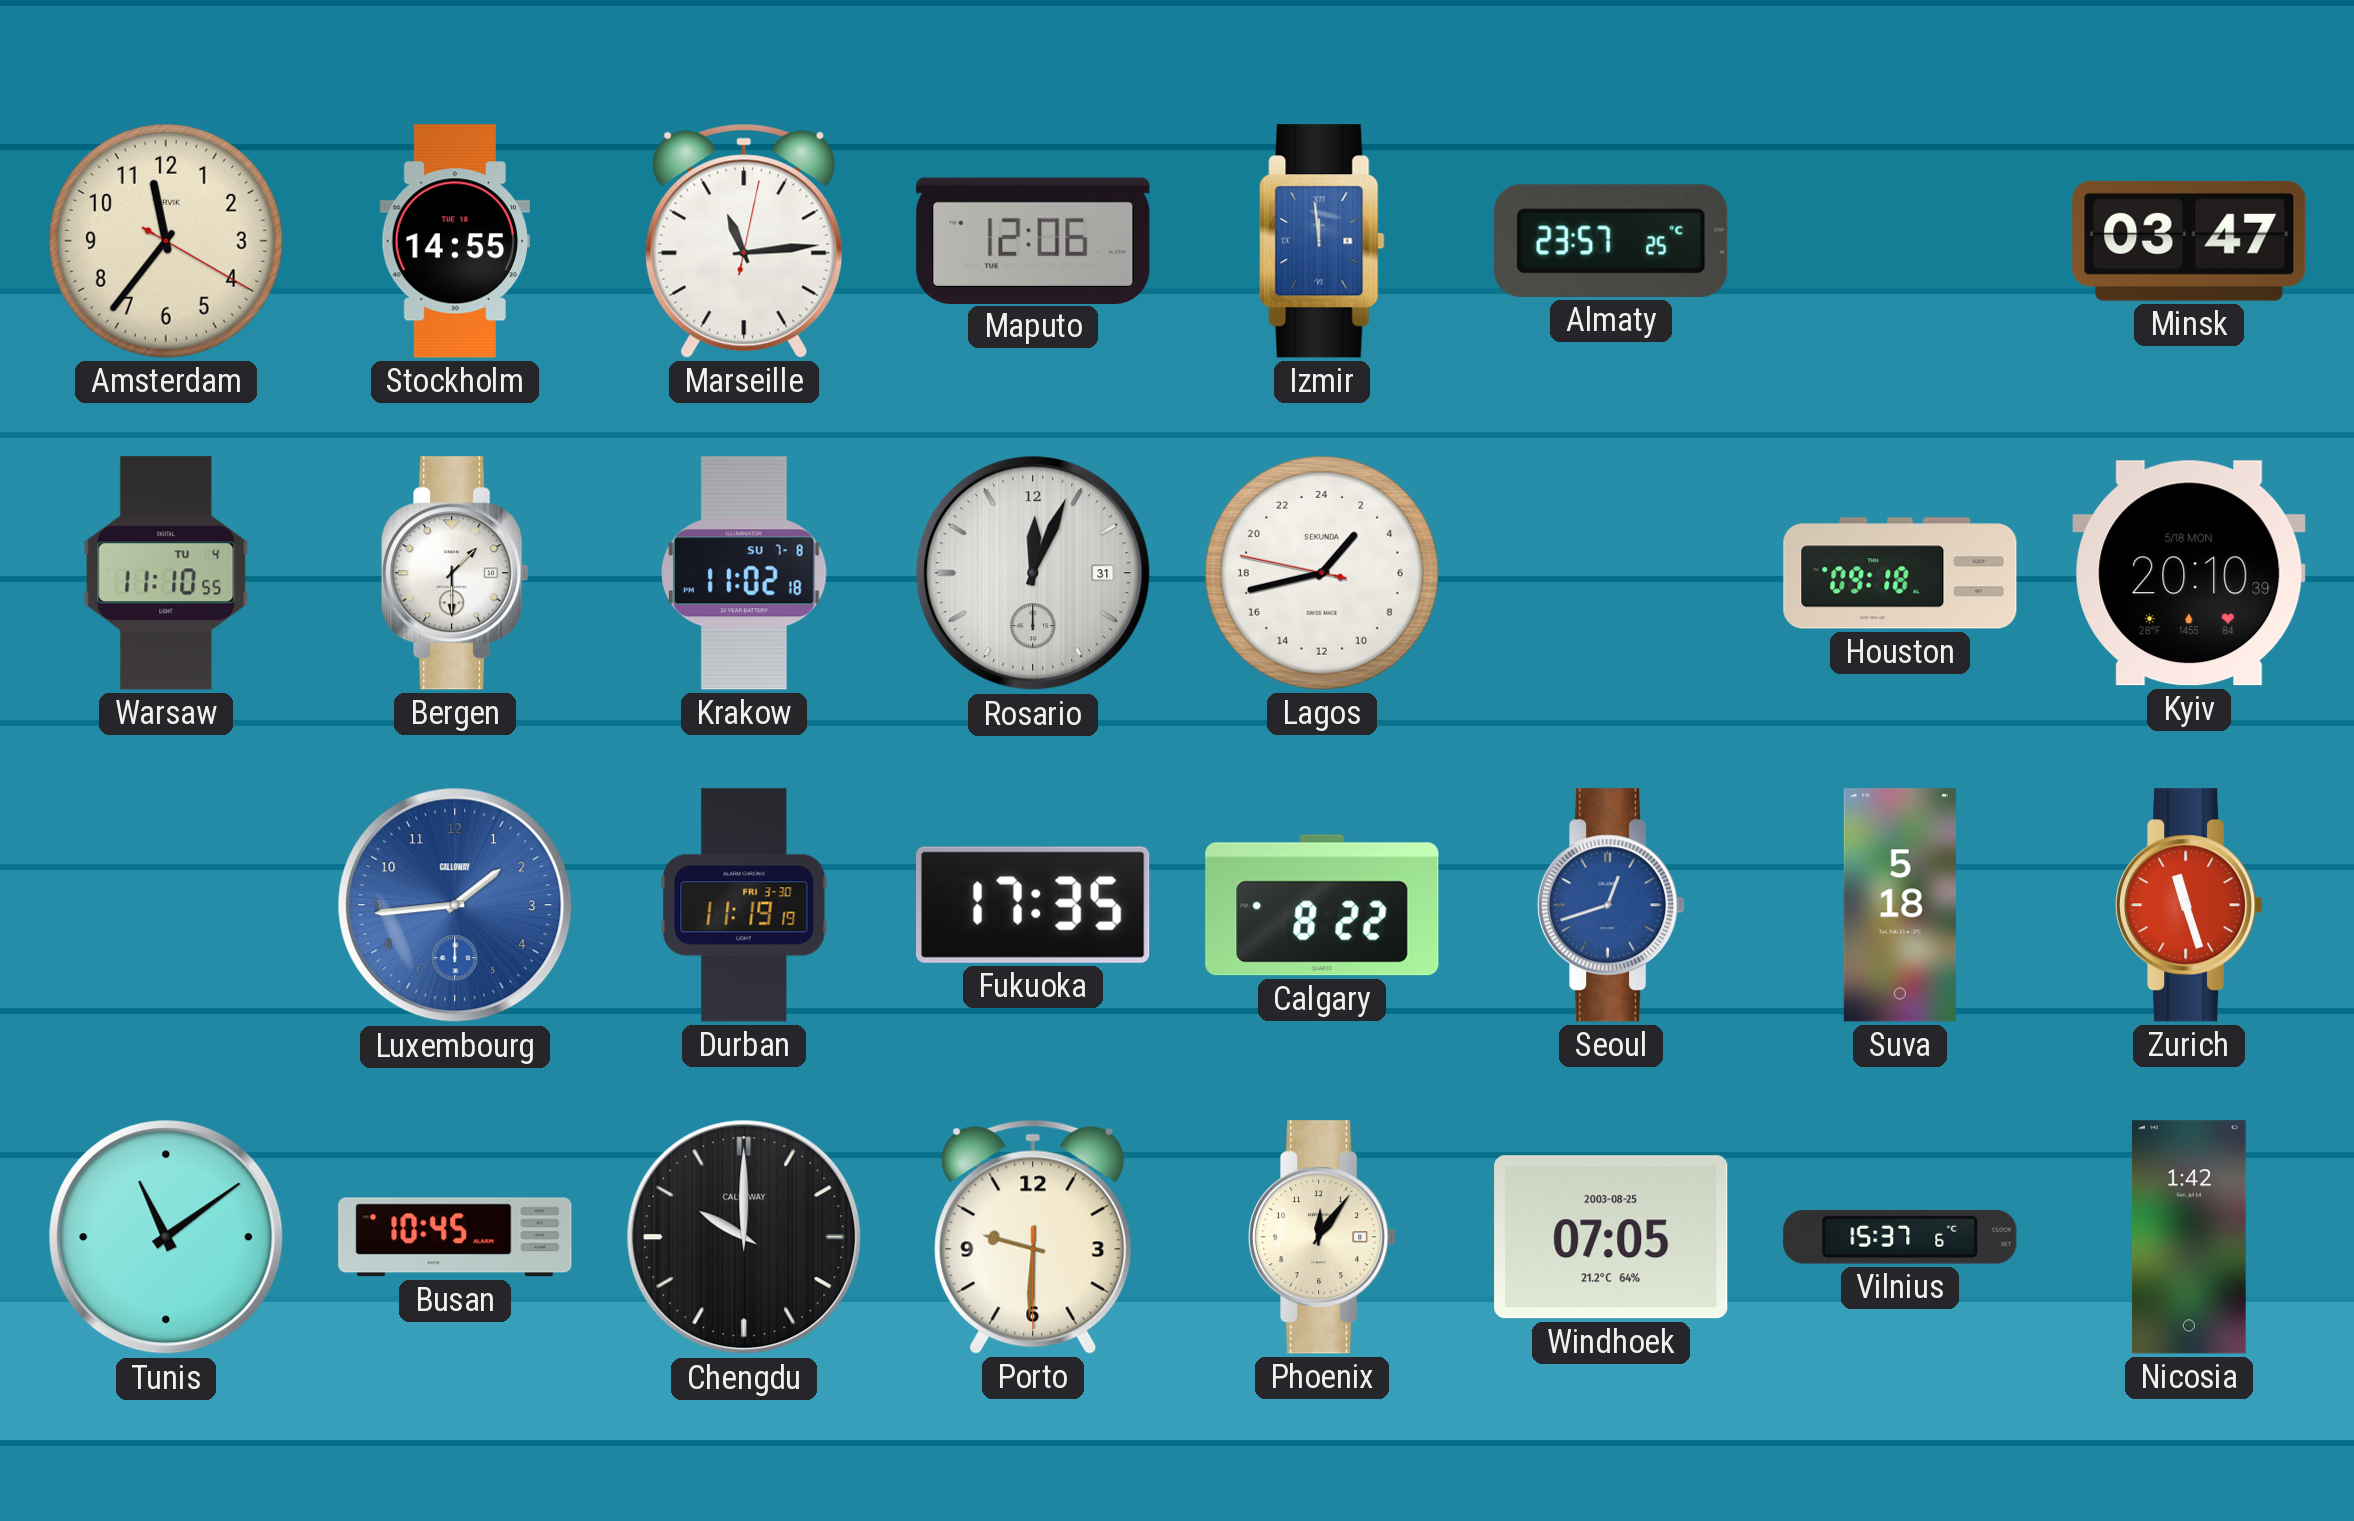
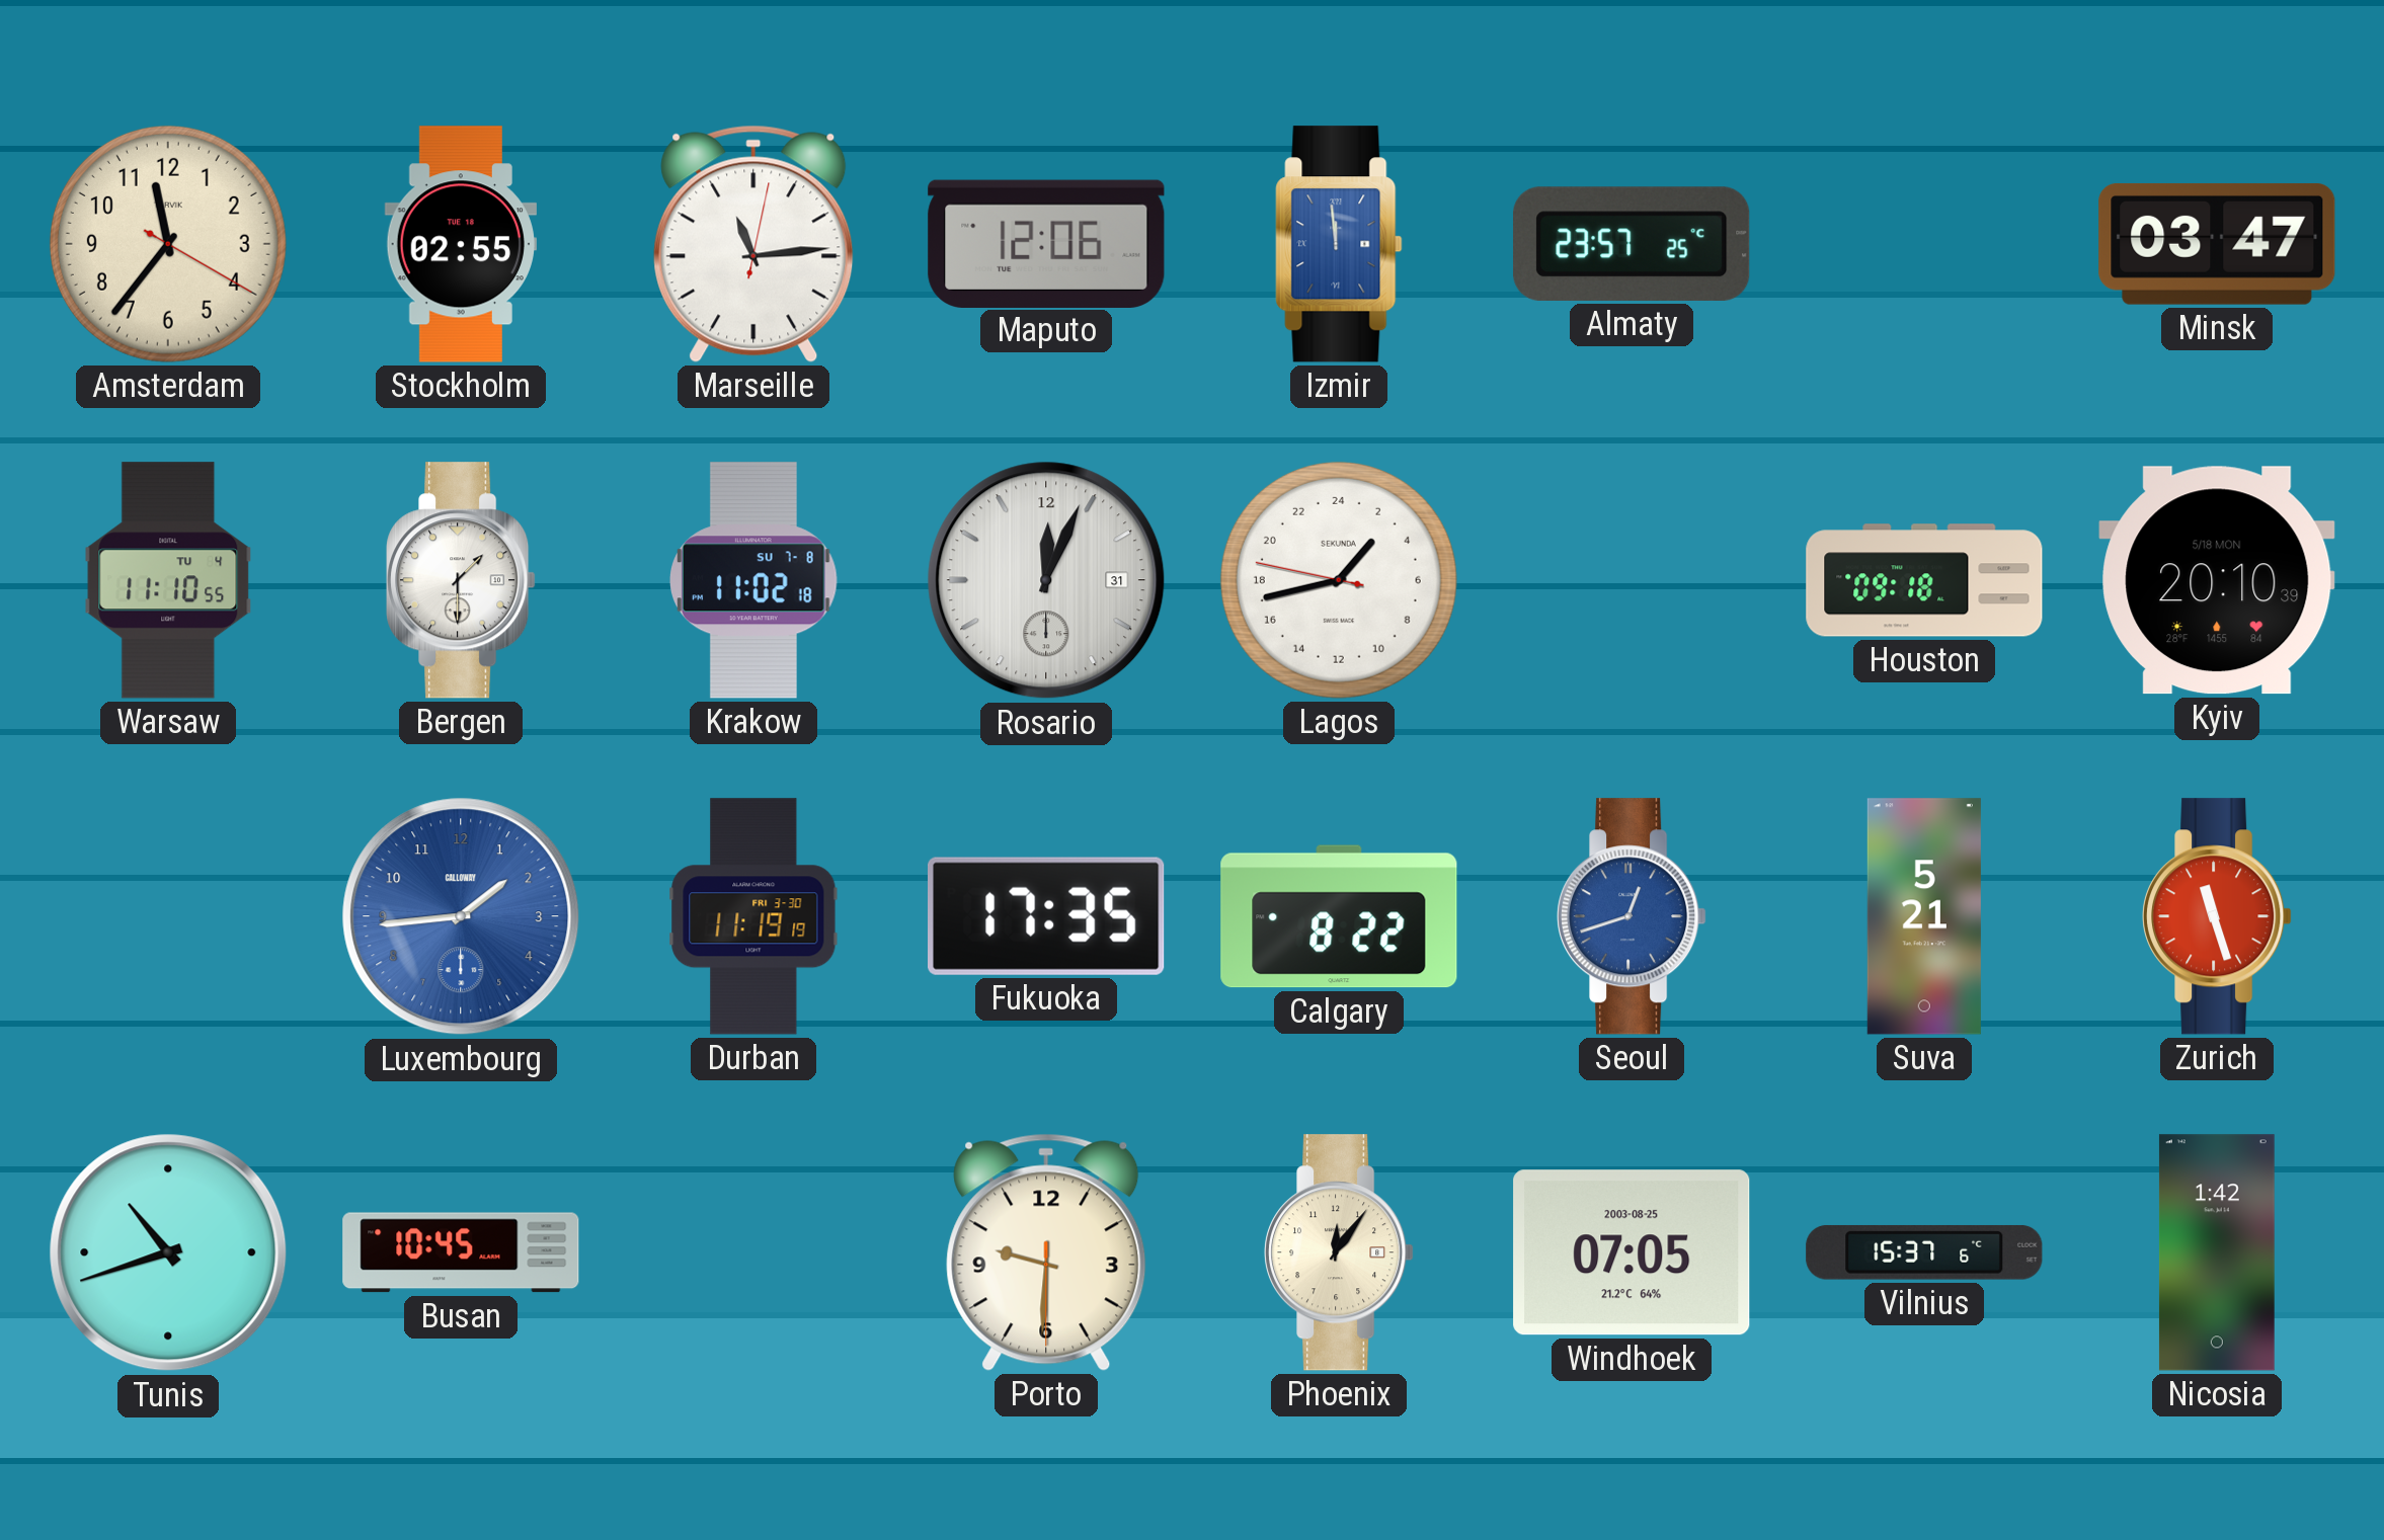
Stockholm: 14:55 -> 02:55
Suva: 5:18 -> 5:21
Tunis: 11:09 -> 10:42
Chengdu: 10:00 -> none
